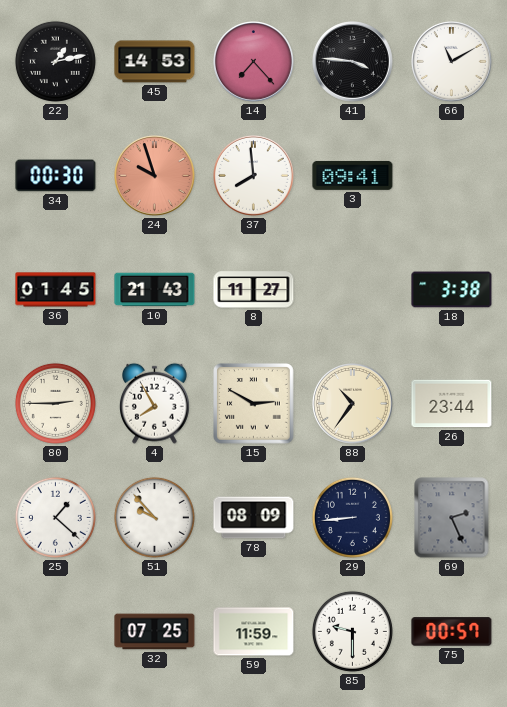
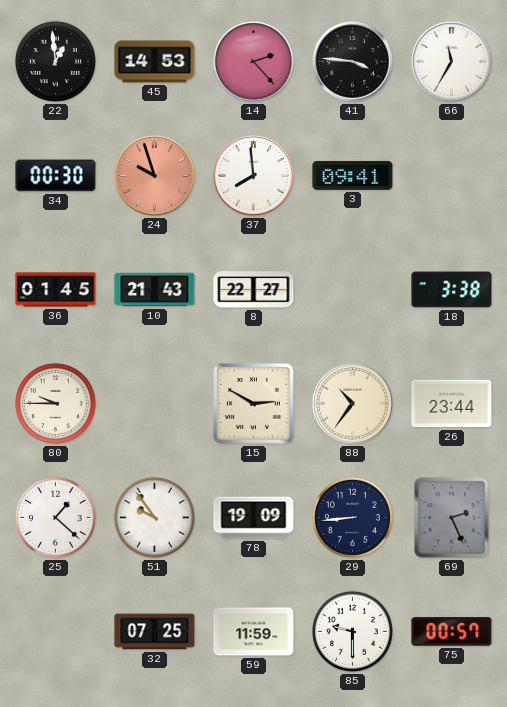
22: 1:13 -> 12:59
14: 7:23 -> 2:23
66: 11:10 -> 11:35
8: 11:27 -> 22:27
80: 2:45 -> 9:45
4: 7:55 -> none
51: 9:53 -> 9:54
78: 08:09 -> 19:09
